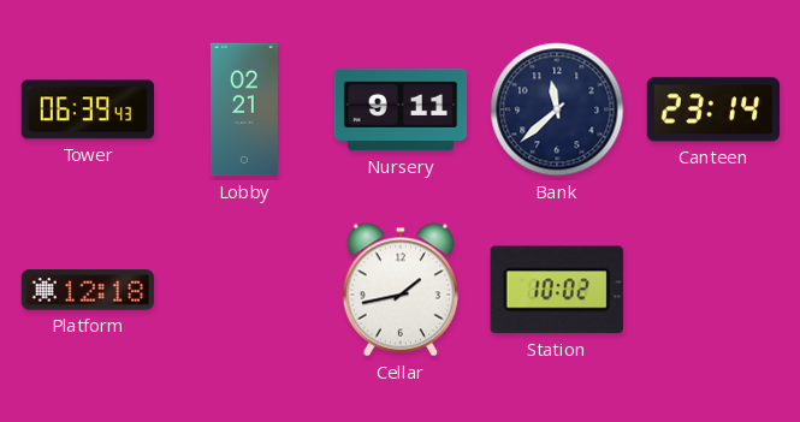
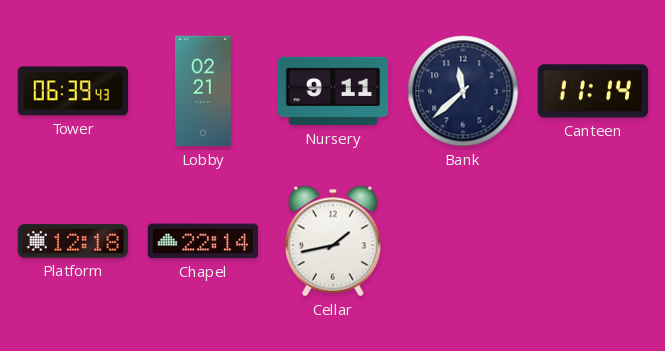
Canteen: 23:14 -> 11:14
Chapel: none -> 22:14
Station: 10:02 -> none
